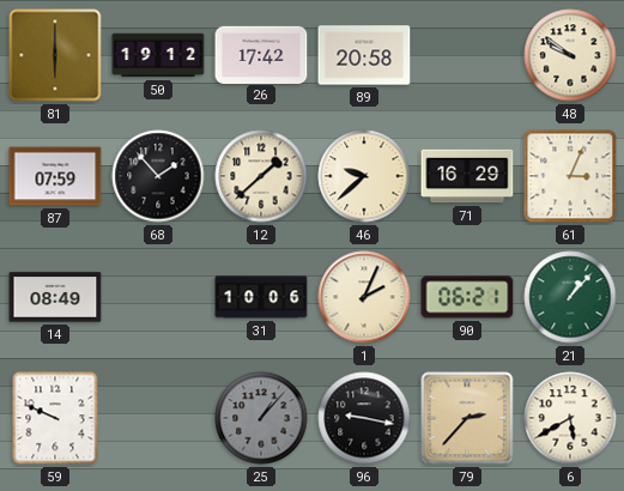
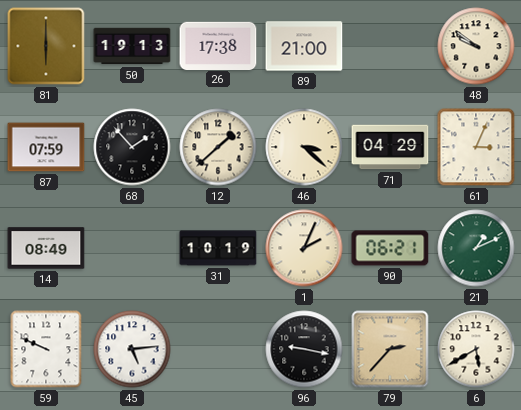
50: 19:12 -> 19:13
26: 17:42 -> 17:38
89: 20:58 -> 21:00
46: 9:38 -> 3:22
71: 16:29 -> 04:29
31: 10:06 -> 10:19
21: 1:07 -> 1:11
45: none -> 5:14
25: 1:07 -> none
